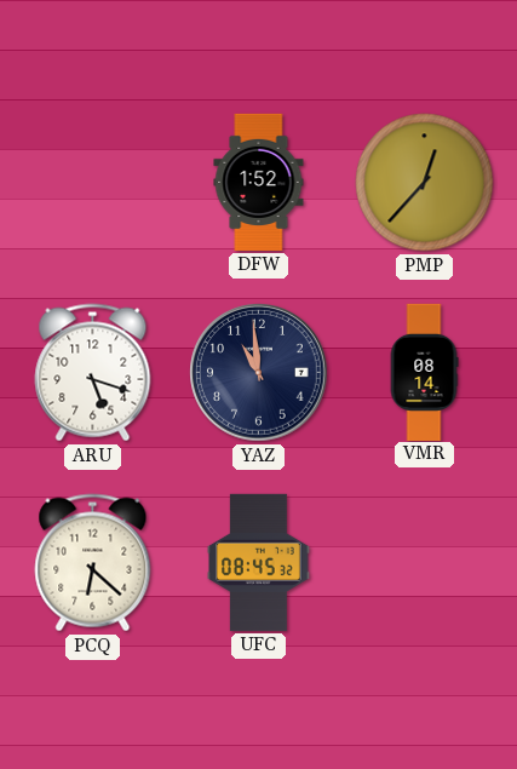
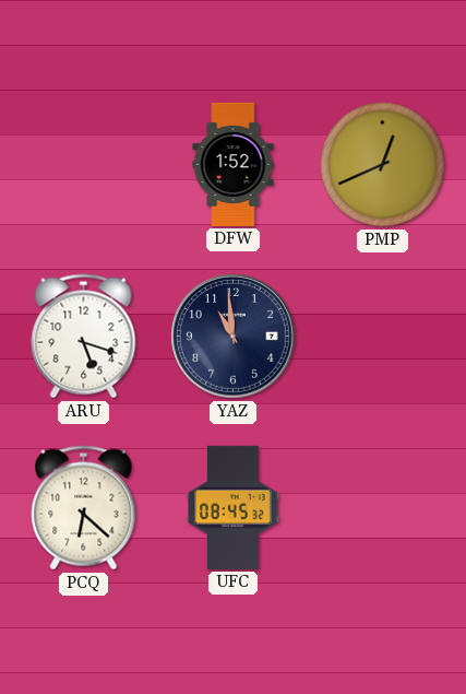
PMP: 12:37 -> 12:41
VMR: 08:14 -> none
